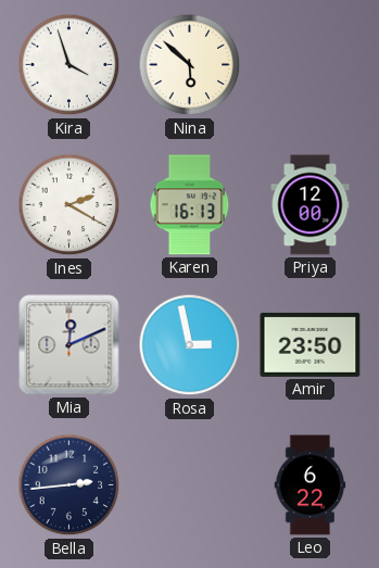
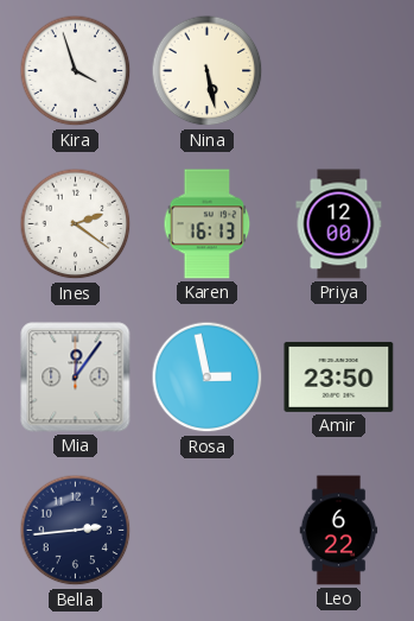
Nina: 5:52 -> 5:28
Ines: 2:20 -> 2:21
Mia: 12:11 -> 12:06
